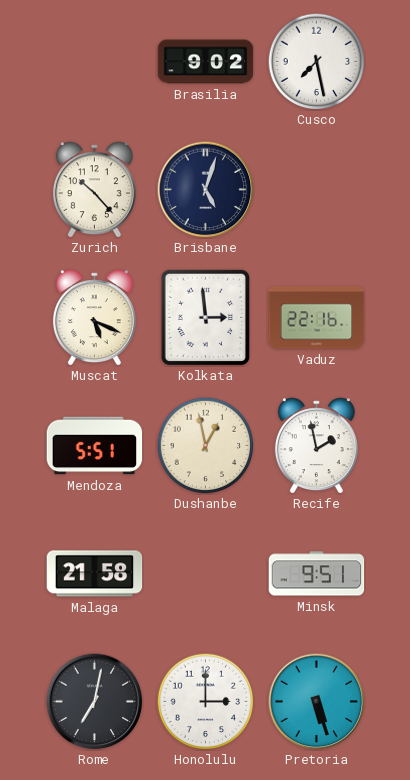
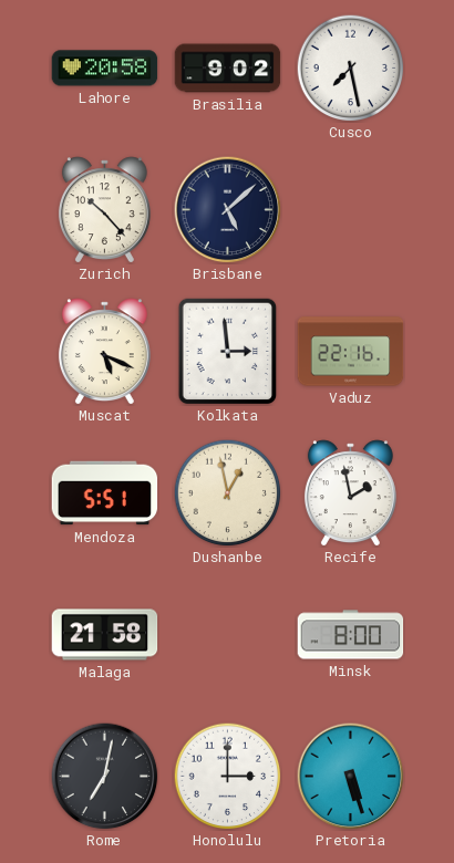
Lahore: none -> 20:58
Brisbane: 5:03 -> 5:08
Minsk: 9:51 -> 8:00
